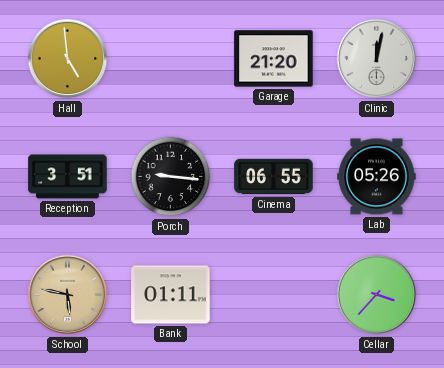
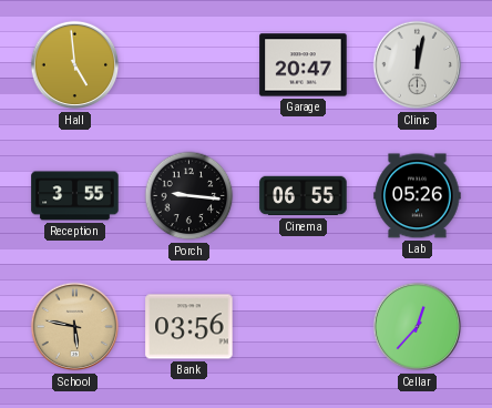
Garage: 21:20 -> 20:47
Reception: 3:51 -> 3:55
Bank: 01:11 -> 03:56
Cellar: 3:37 -> 12:37
